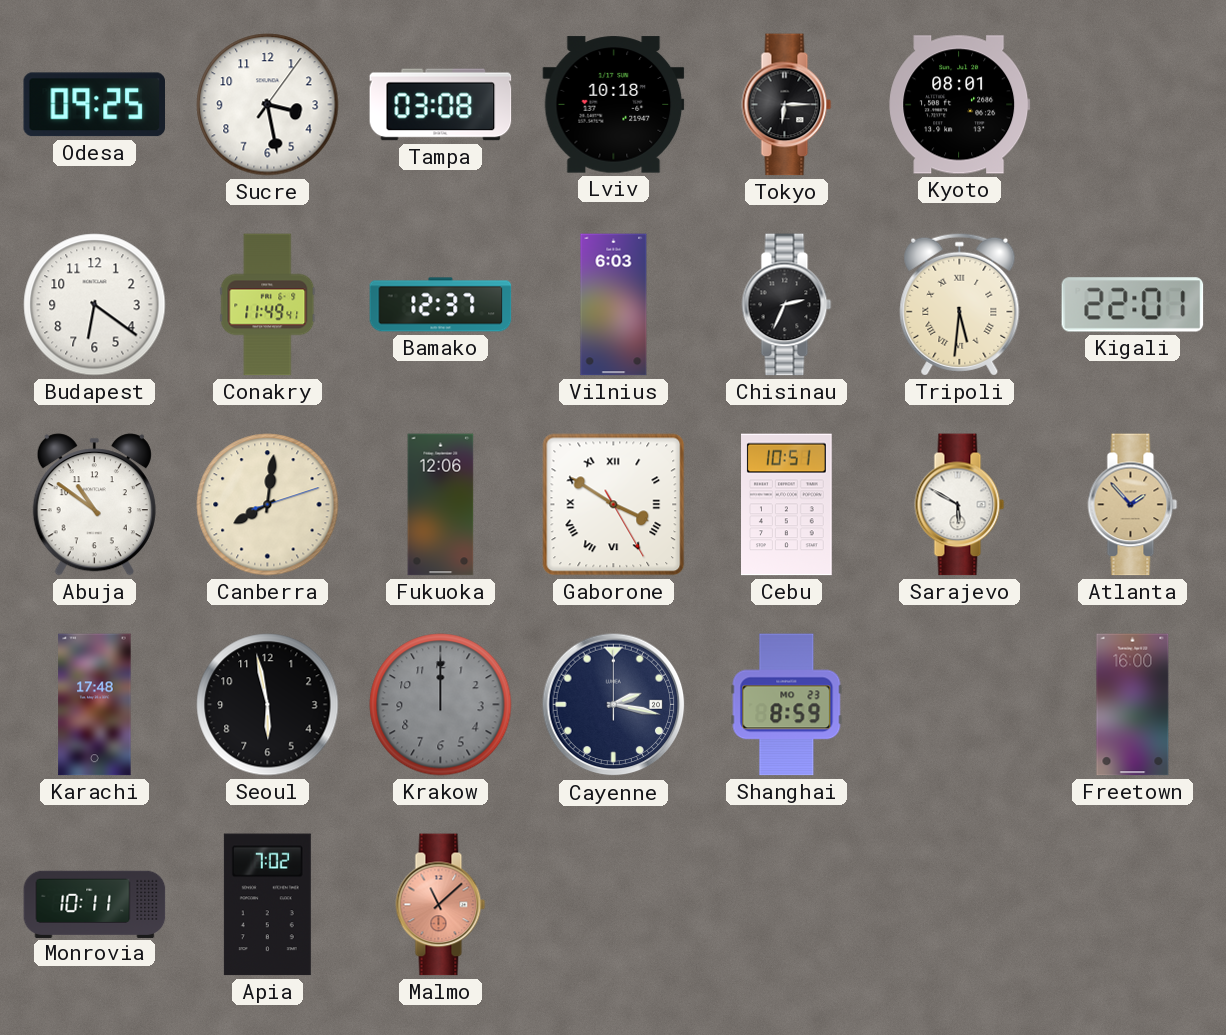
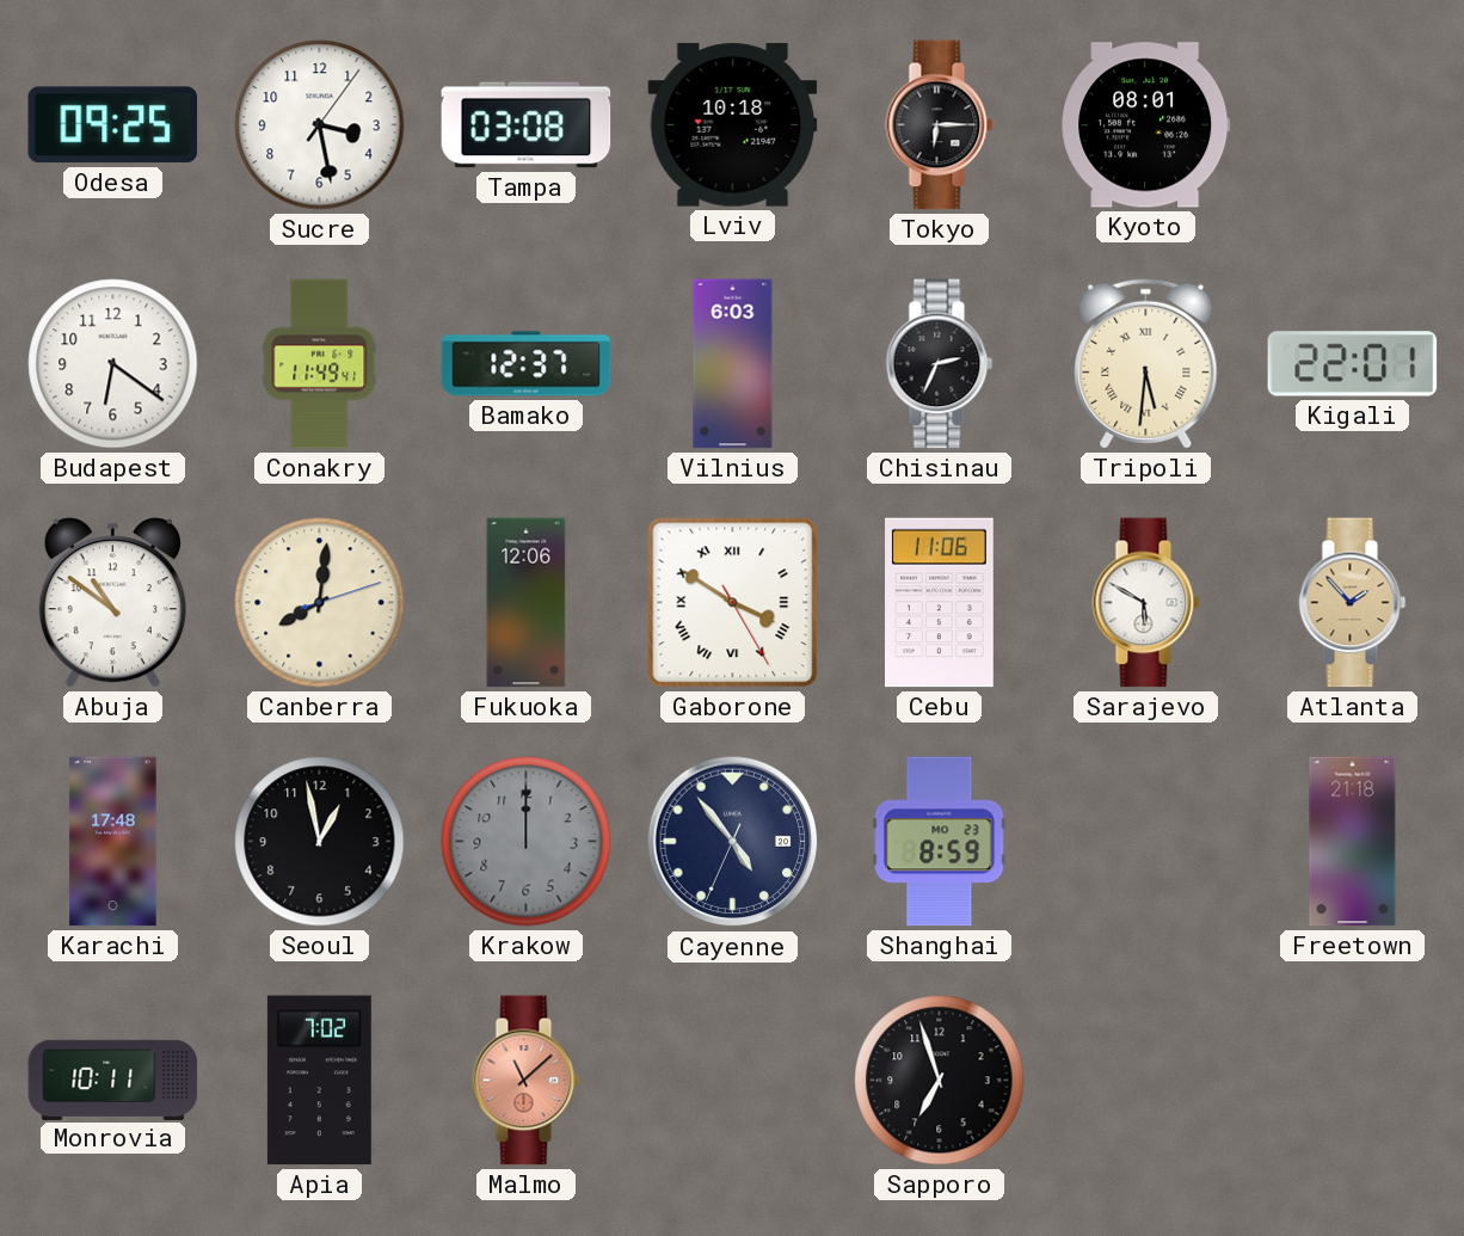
Cebu: 10:51 -> 11:06
Seoul: 5:58 -> 12:58
Cayenne: 2:17 -> 4:53
Freetown: 16:00 -> 21:18
Sapporo: none -> 6:57
